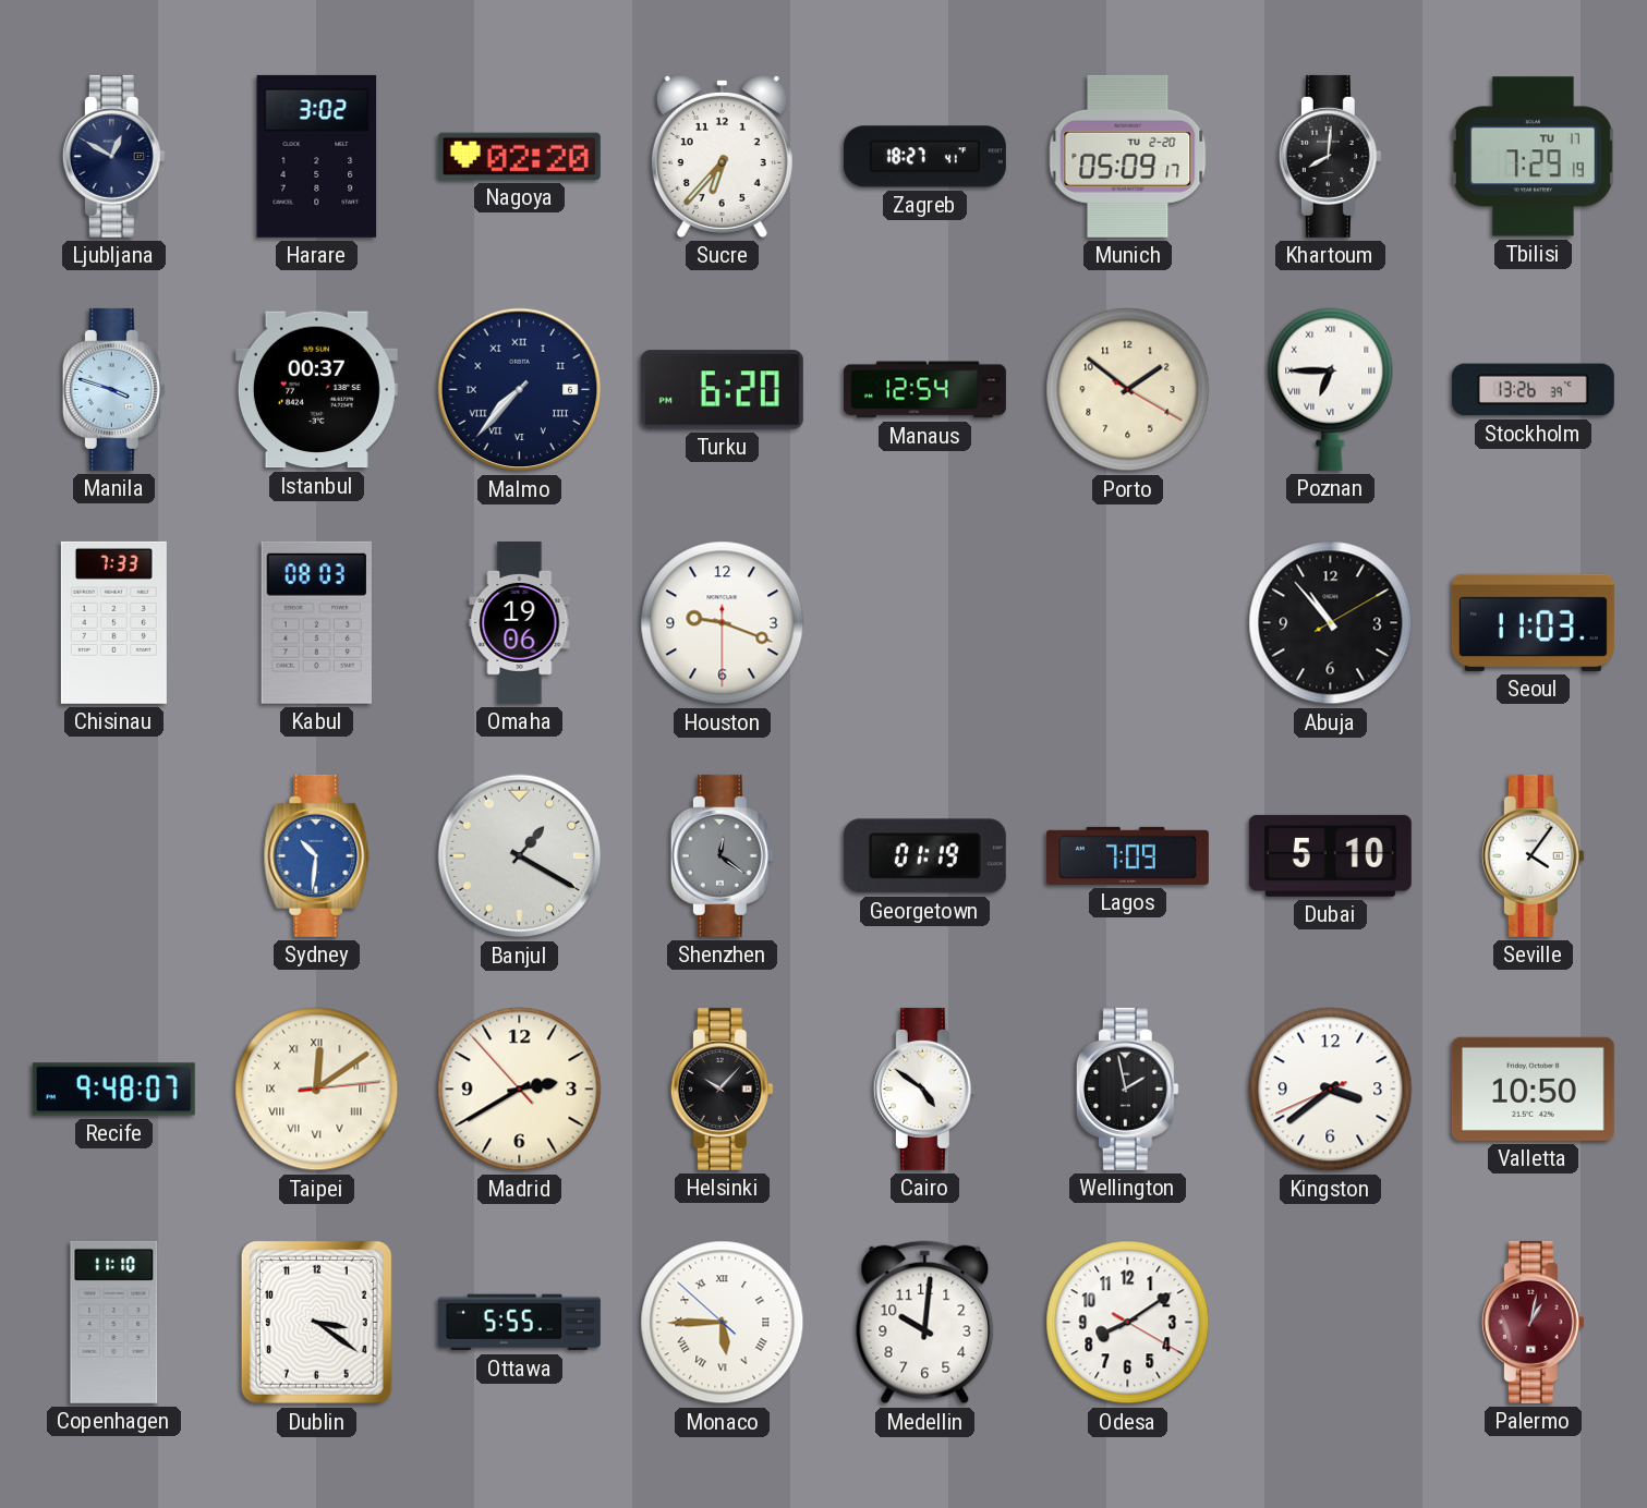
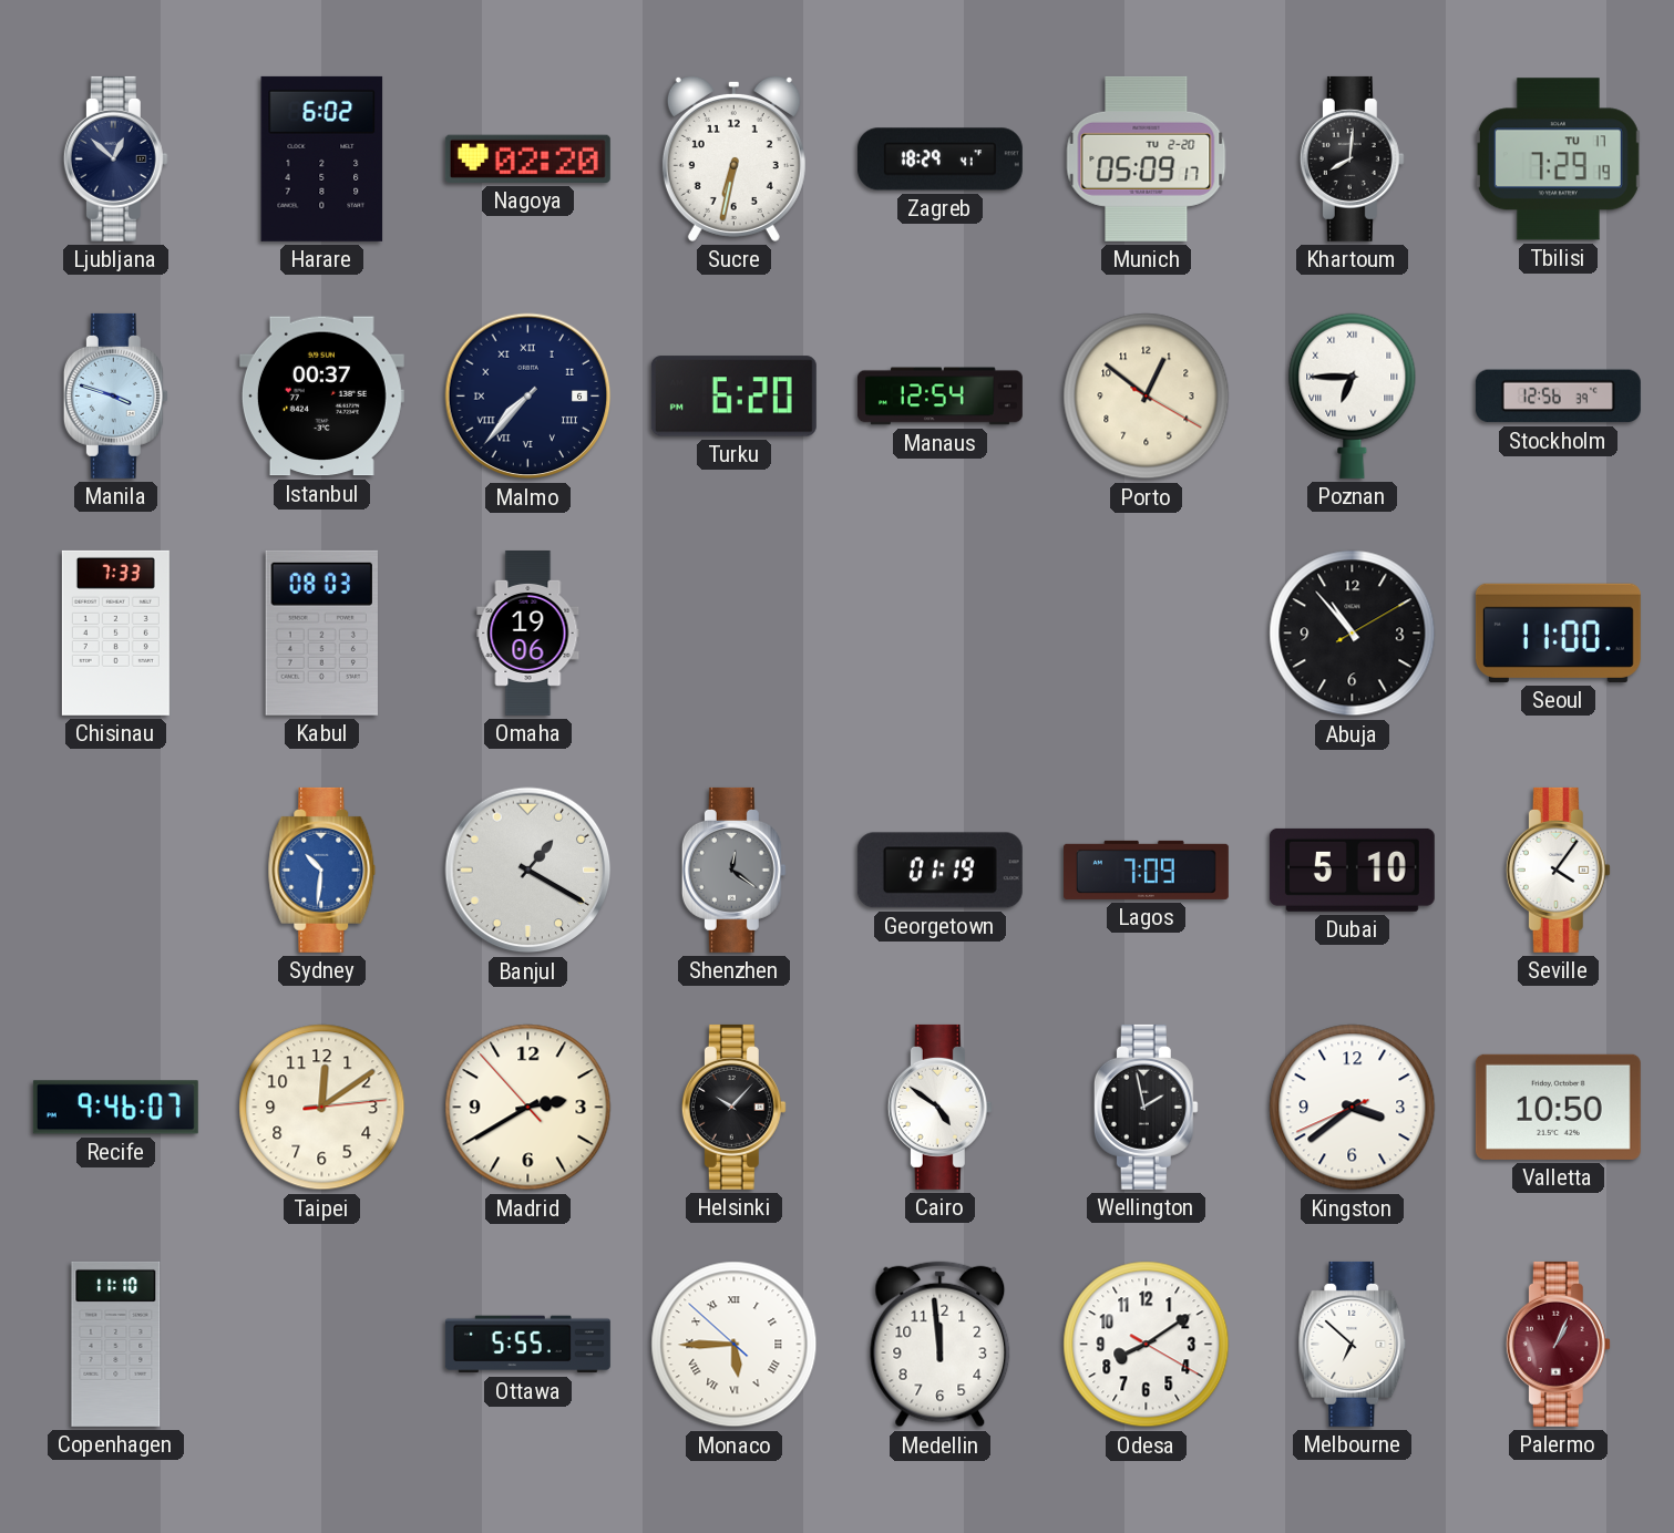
Ljubljana: 12:50 -> 12:52
Harare: 3:02 -> 6:02
Sucre: 6:37 -> 6:32
Zagreb: 18:27 -> 18:29
Porto: 1:51 -> 12:51
Stockholm: 13:26 -> 12:56
Houston: 9:18 -> none
Seoul: 11:03 -> 11:00
Recife: 9:48 -> 9:46
Taipei numerals: Roman -> Arabic
Dublin: 3:21 -> none
Medellin: 10:01 -> 11:59
Melbourne: none -> 6:52
Palermo: 1:02 -> 1:04
